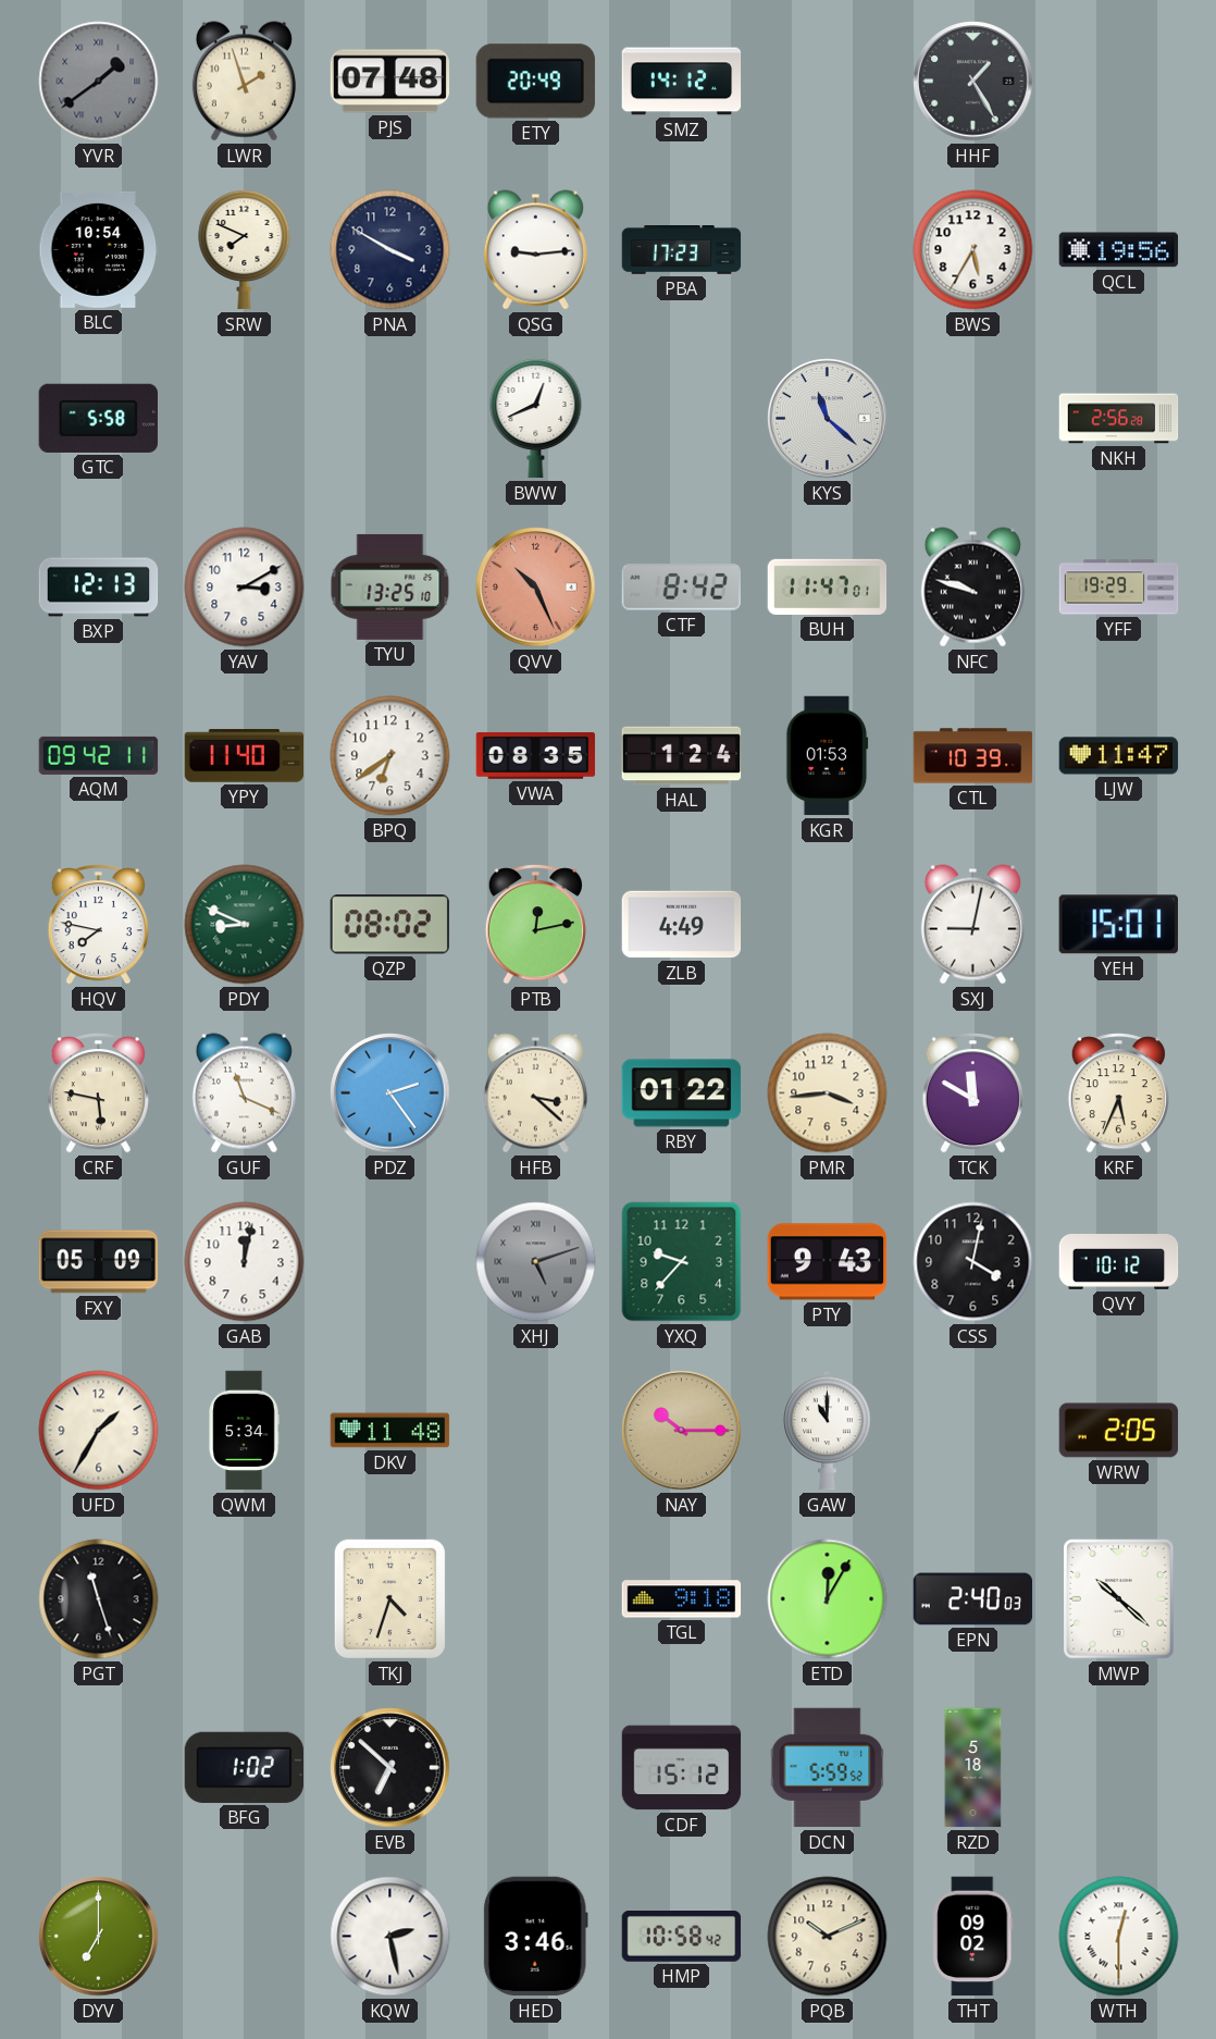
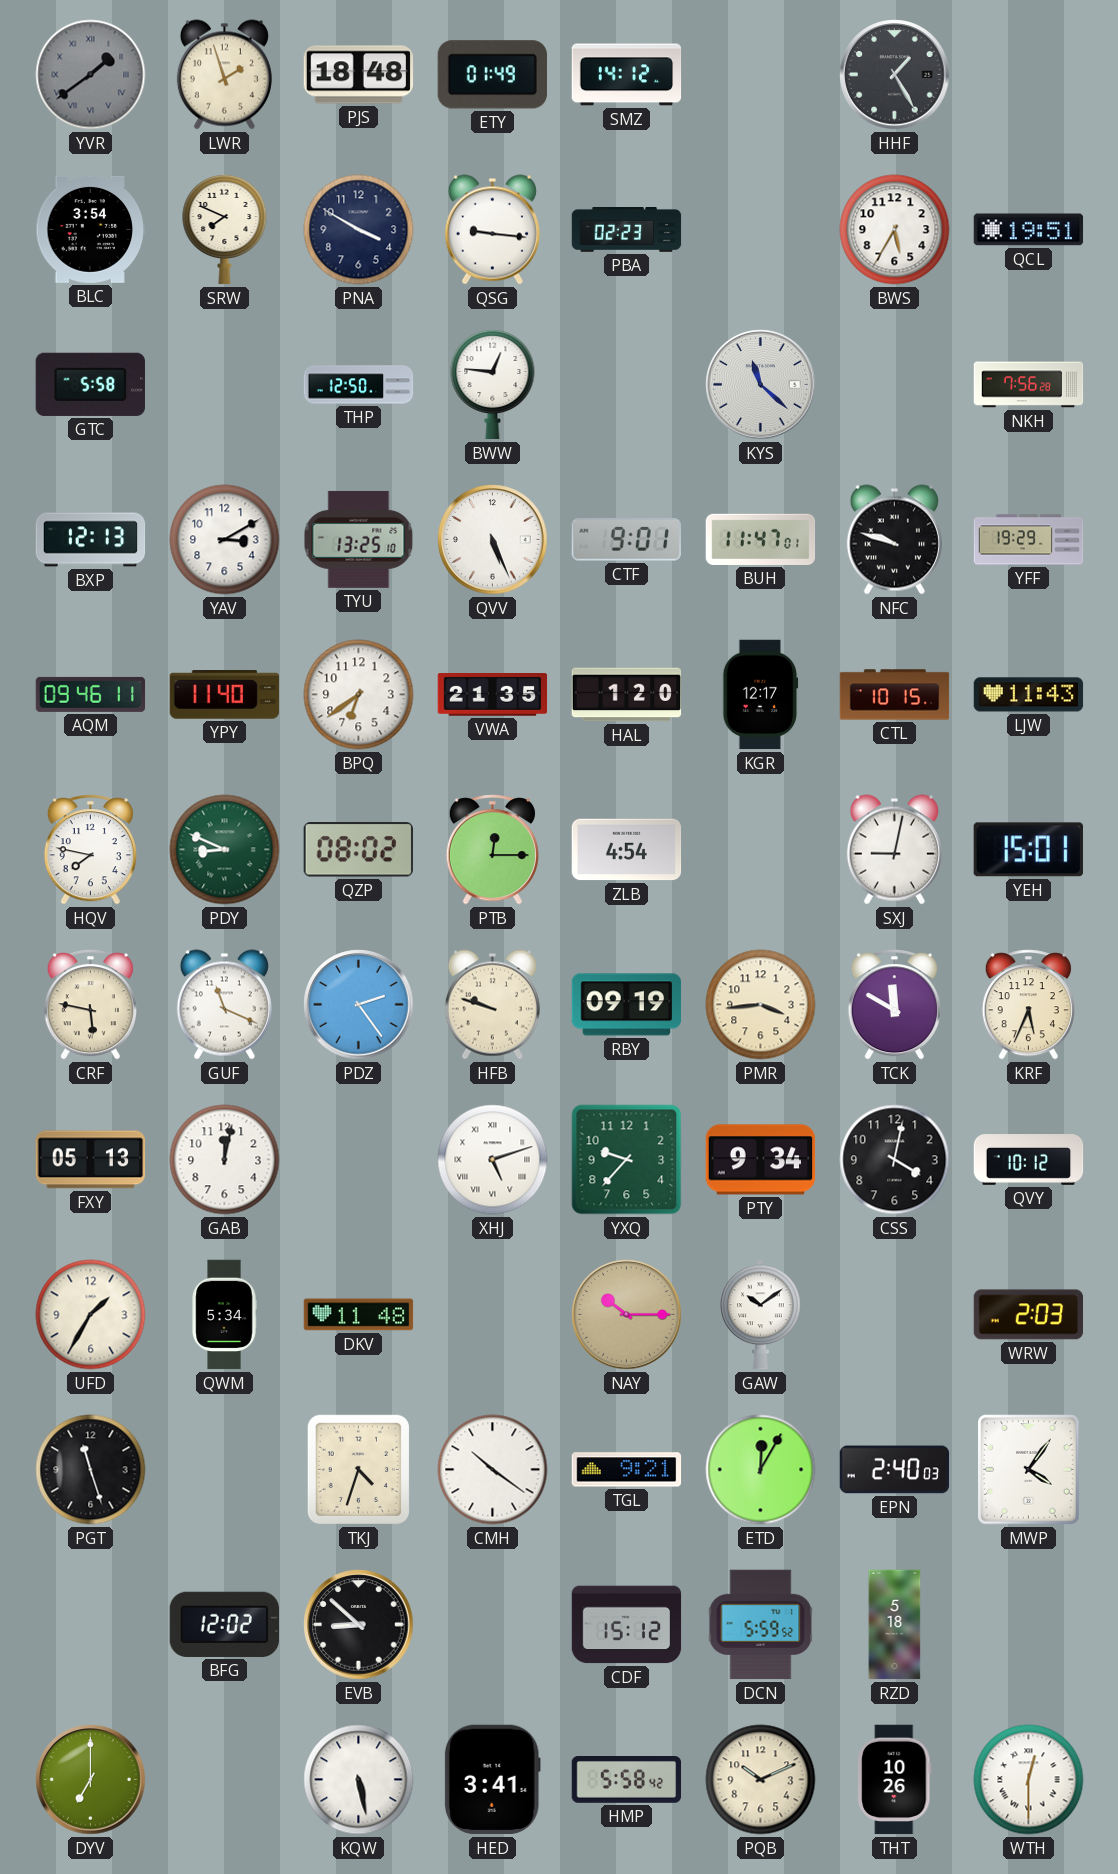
PJS: 07:48 -> 18:48
ETY: 20:49 -> 01:49
BLC: 10:54 -> 3:54
QSG: 9:14 -> 9:16
PBA: 17:23 -> 02:23
QCL: 19:56 -> 19:51
THP: none -> 12:50
BWW: 12:41 -> 12:46
NKH: 2:56 -> 7:56
QVV: 10:26 -> 5:26
QVV dial: salmon -> white
CTF: 8:42 -> 9:01
AQM: 09:42 -> 09:46
VWA: 08:35 -> 21:35
HAL: 1:24 -> 1:20
KGR: 01:53 -> 12:17
CTL: 10:39 -> 10:15
LJW: 11:47 -> 11:43
PTB: 12:13 -> 12:15
ZLB: 4:49 -> 4:54
HFB: 3:22 -> 9:48
RBY: 01:22 -> 09:19
FXY: 05:09 -> 05:13
XHJ dial: grey -> white
PTY: 9:43 -> 9:34
GAW: 11:00 -> 10:09
WRW: 2:05 -> 2:03
CMH: none -> 10:21
TGL: 9:18 -> 9:21
MWP: 10:22 -> 4:06
BFG: 1:02 -> 12:02
EVB: 6:52 -> 8:52
KQW: 2:28 -> 5:28
HED: 3:46 -> 3:41
HMP: 10:58 -> 5:58
THT: 09:02 -> 10:26
